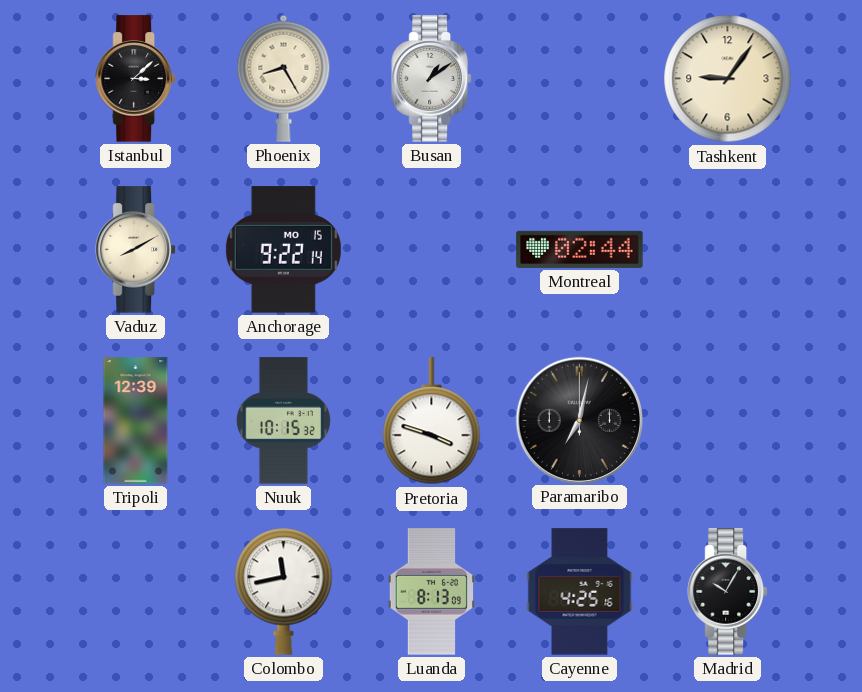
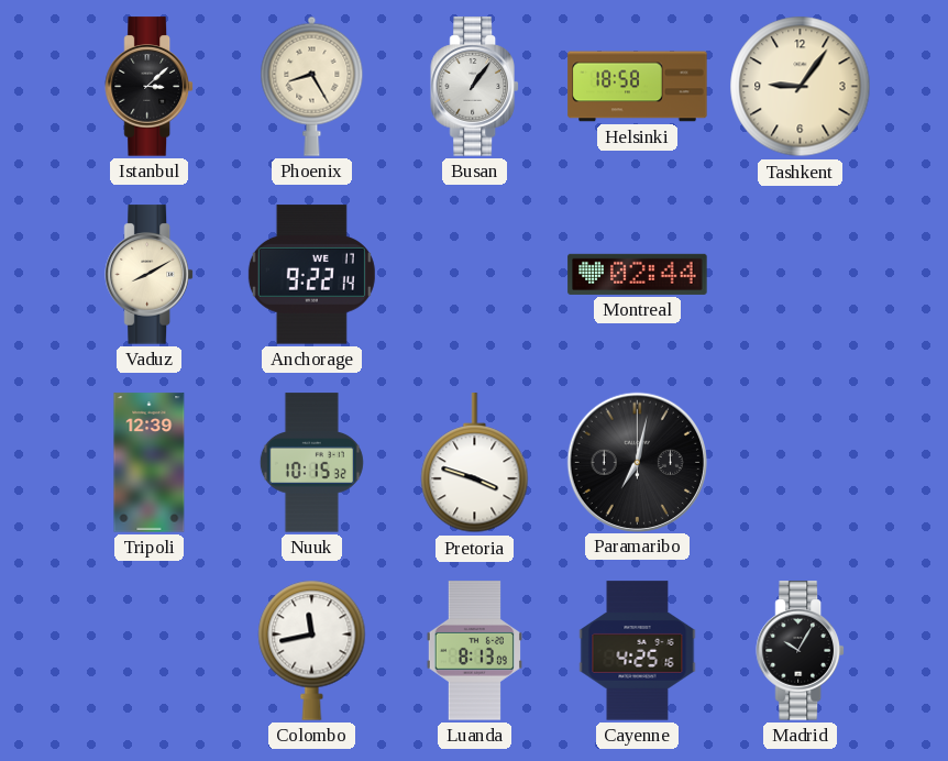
Busan: 1:09 -> 1:06
Helsinki: none -> 18:58
Anchorage date: MO 15 -> WE 17
